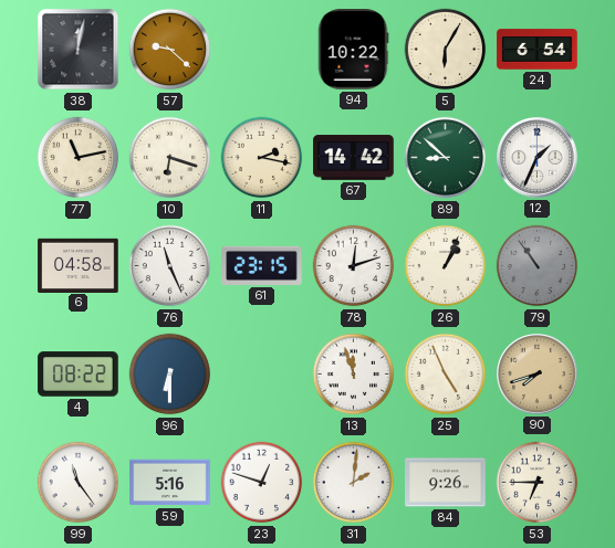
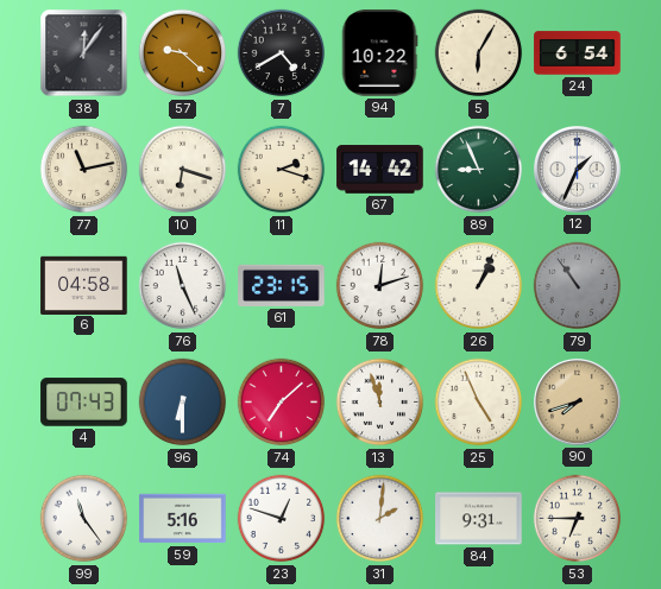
38: 12:02 -> 12:06
7: none -> 4:40
11: 2:17 -> 2:18
89: 8:52 -> 8:56
4: 08:22 -> 07:43
74: none -> 7:08
84: 9:26 -> 9:31
